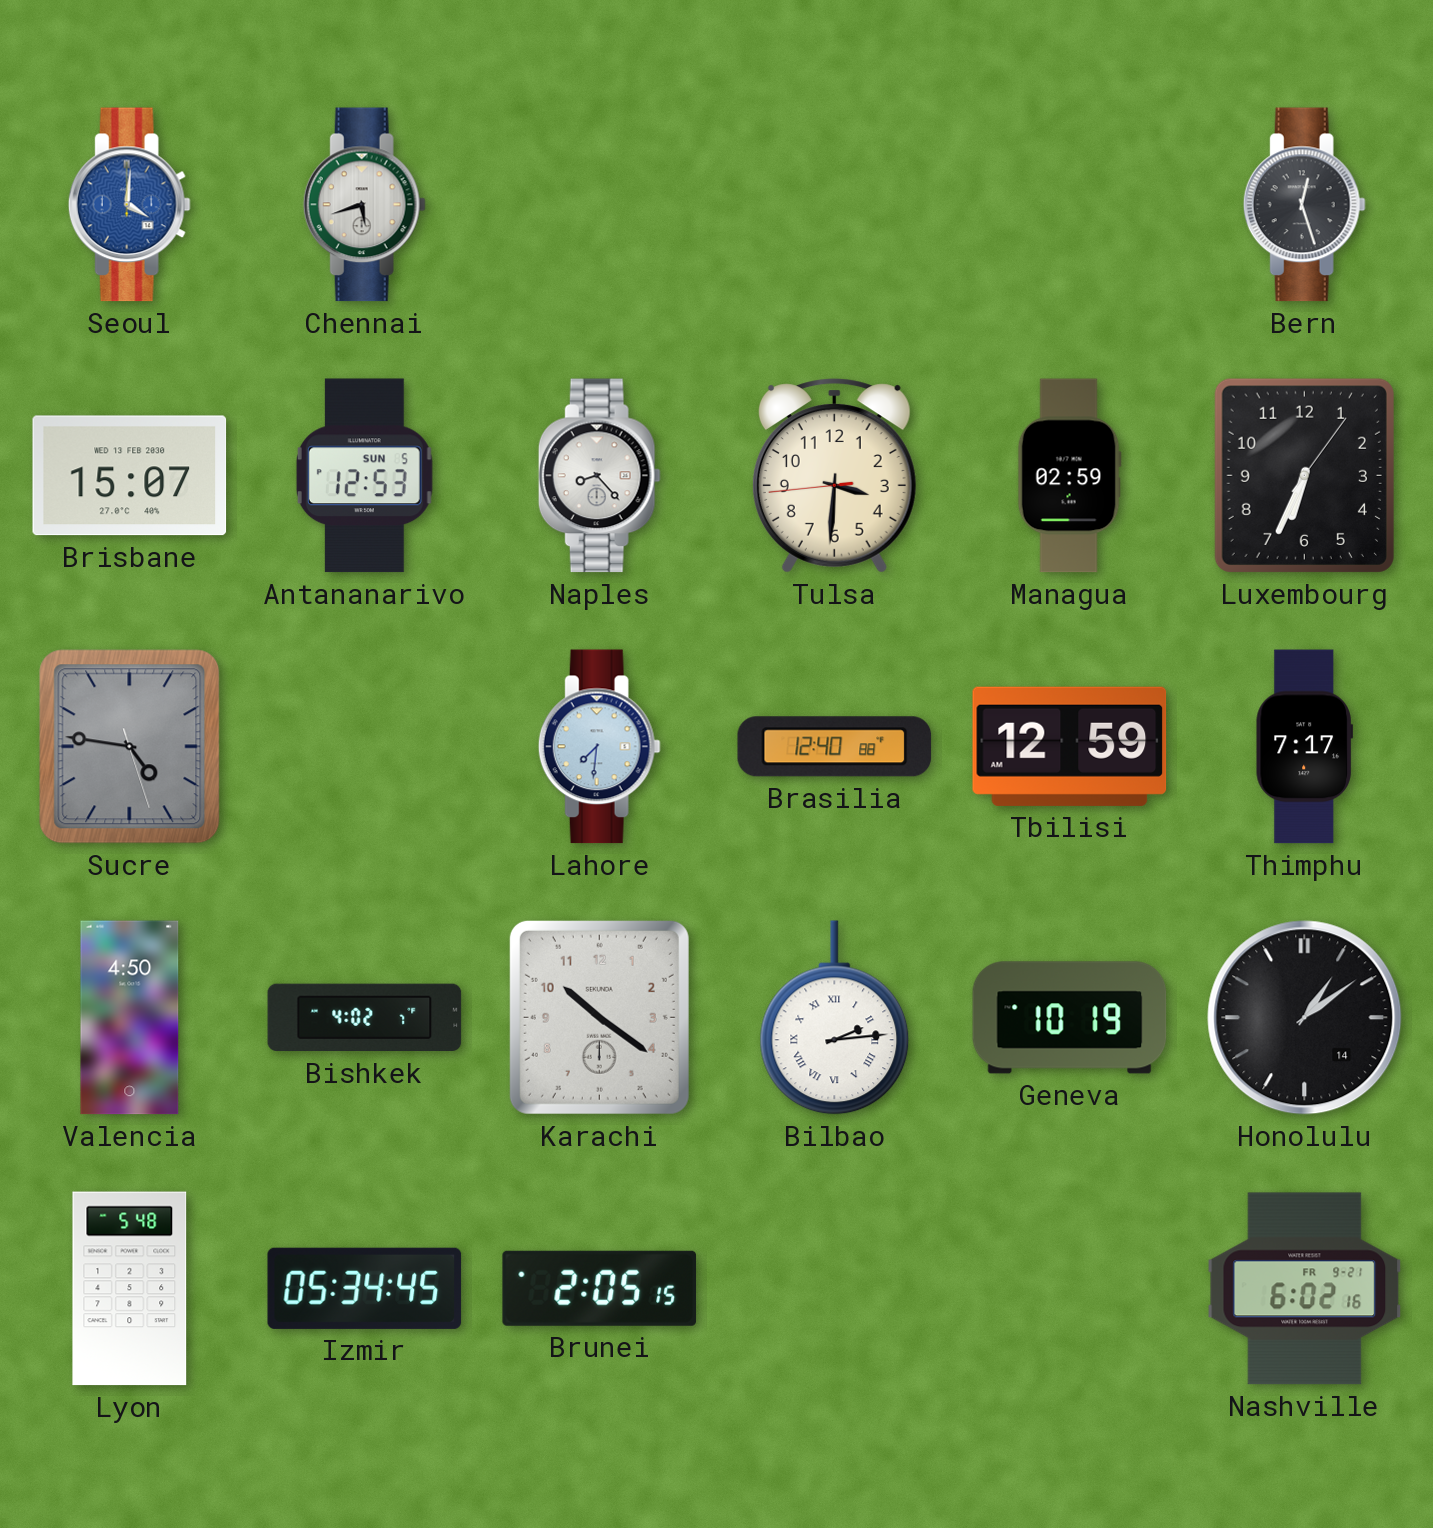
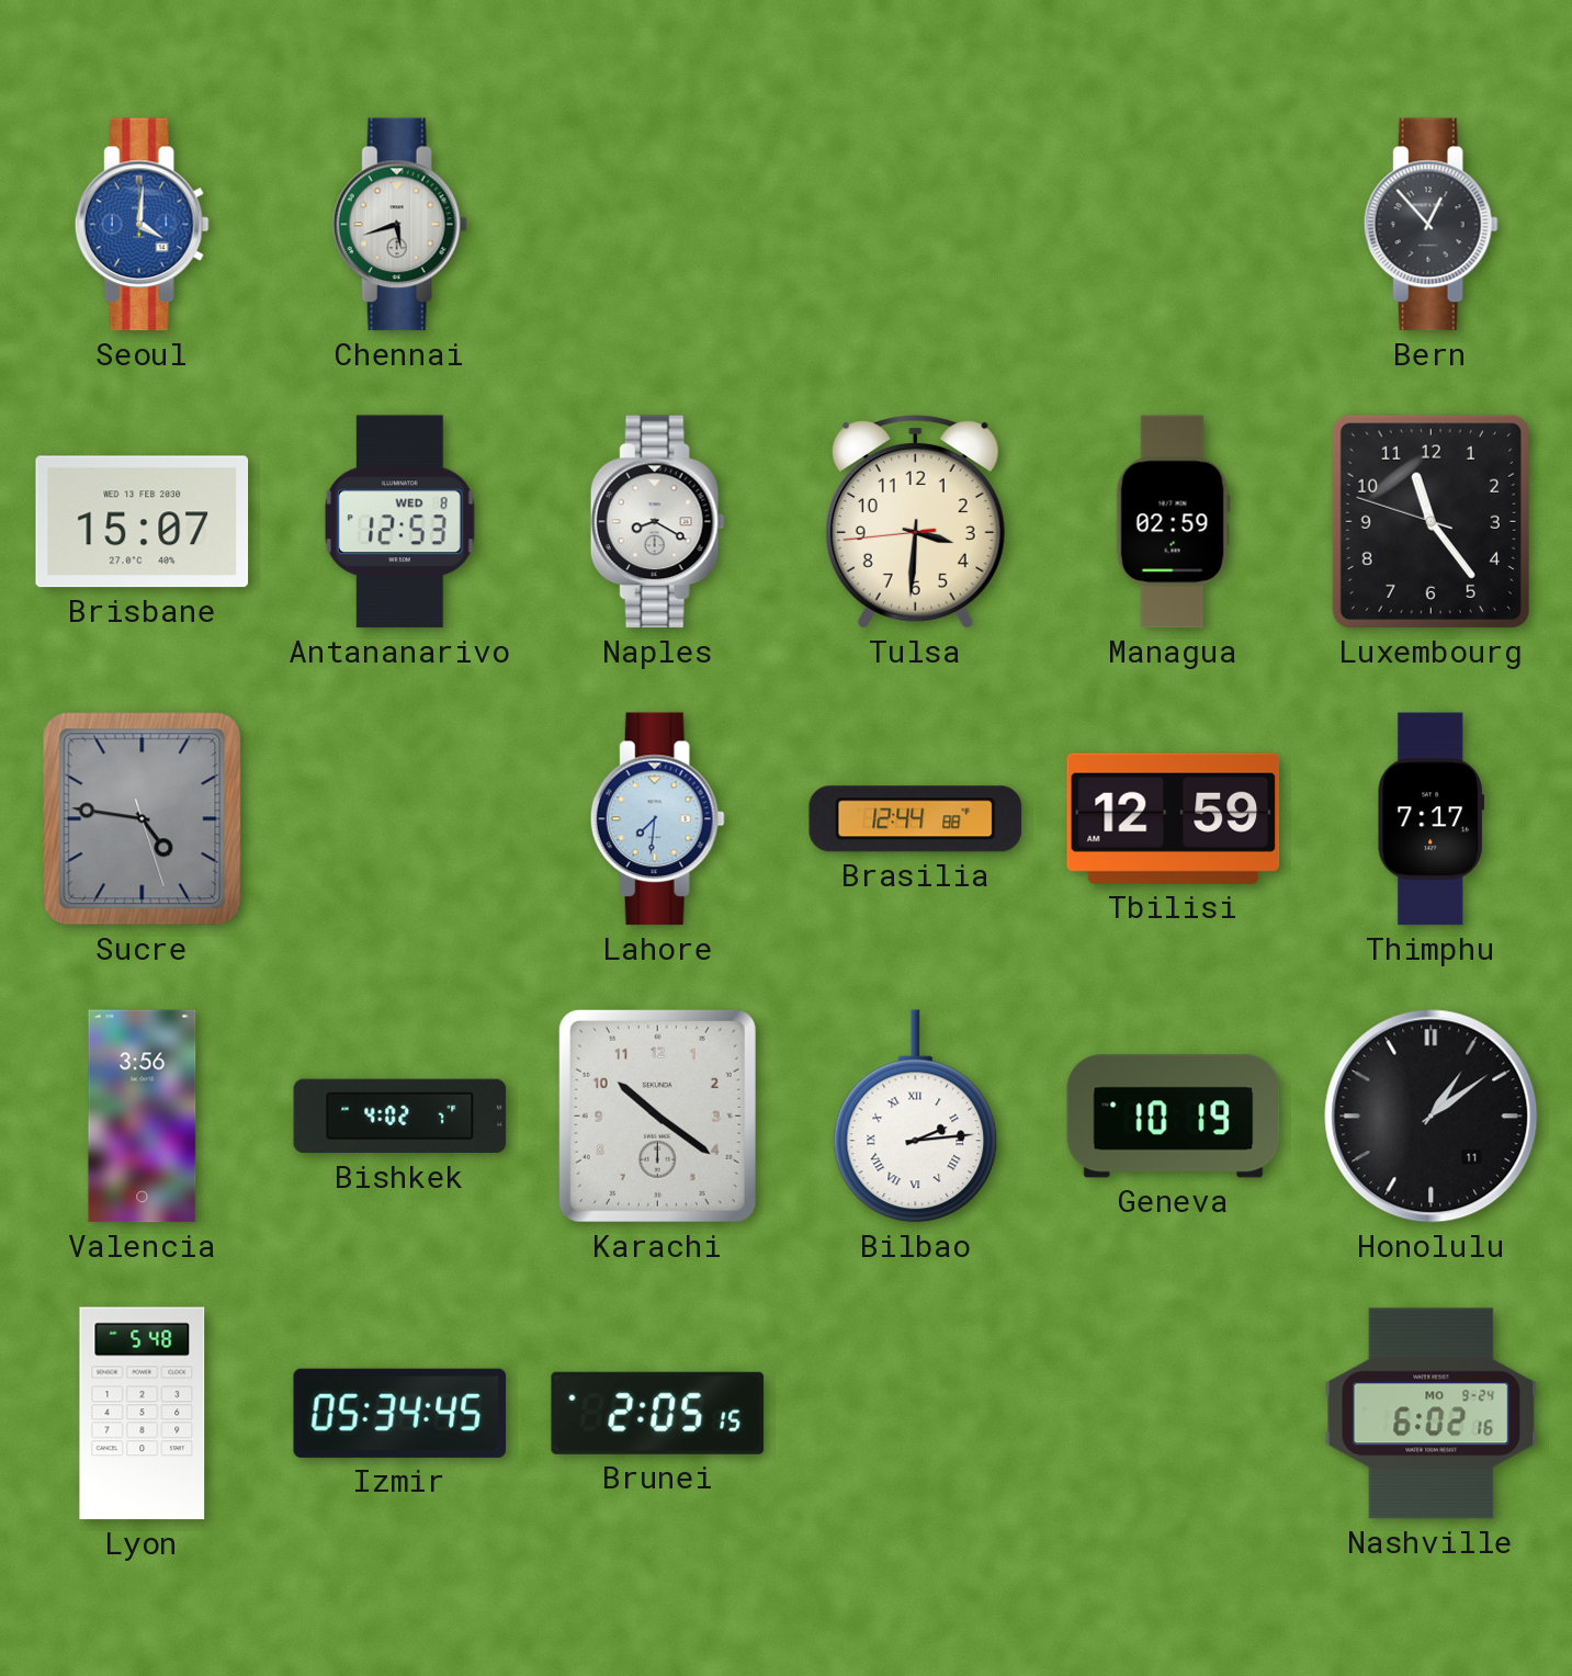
Bern: 12:27 -> 12:53
Antananarivo date: SUN 5 -> WED 8
Naples: 8:23 -> 8:20
Luxembourg: 6:34 -> 11:23
Brasilia: 12:40 -> 12:44
Valencia: 4:50 -> 3:56
Honolulu date: 14 -> 11
Nashville date: FR 9-21 -> MO 9-24
